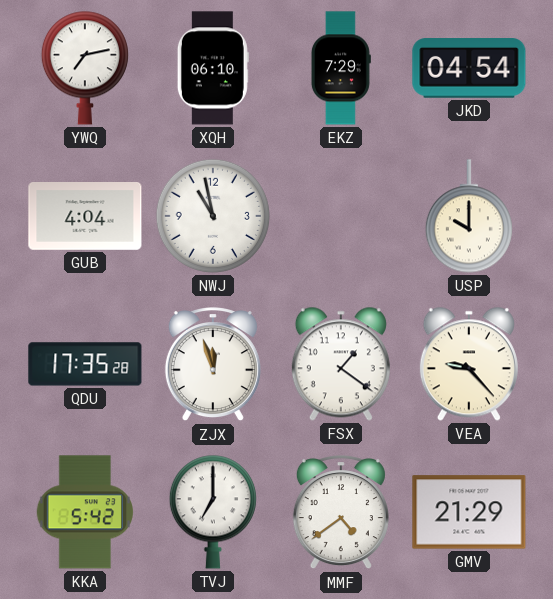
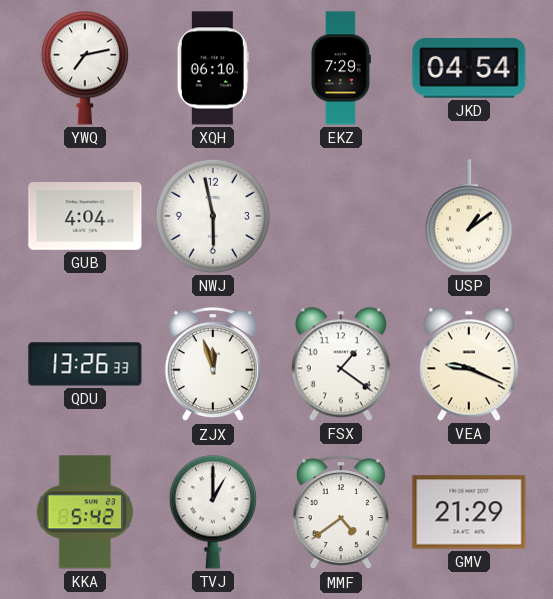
NWJ: 10:58 -> 5:58
USP: 10:00 -> 1:09
QDU: 17:35 -> 13:26
VEA: 9:23 -> 9:19
TVJ: 7:00 -> 1:00
